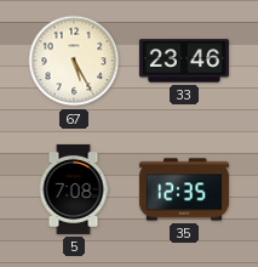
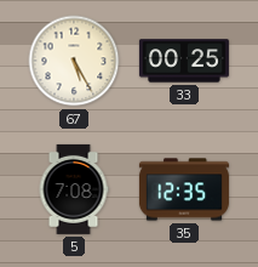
33: 23:46 -> 00:25
